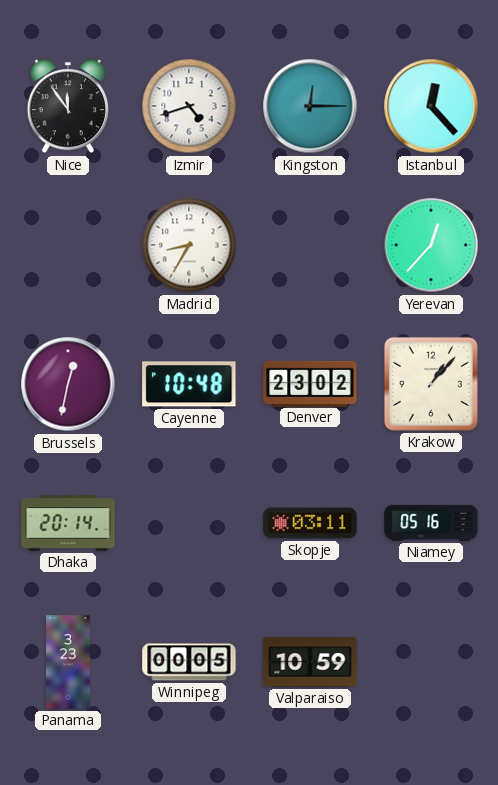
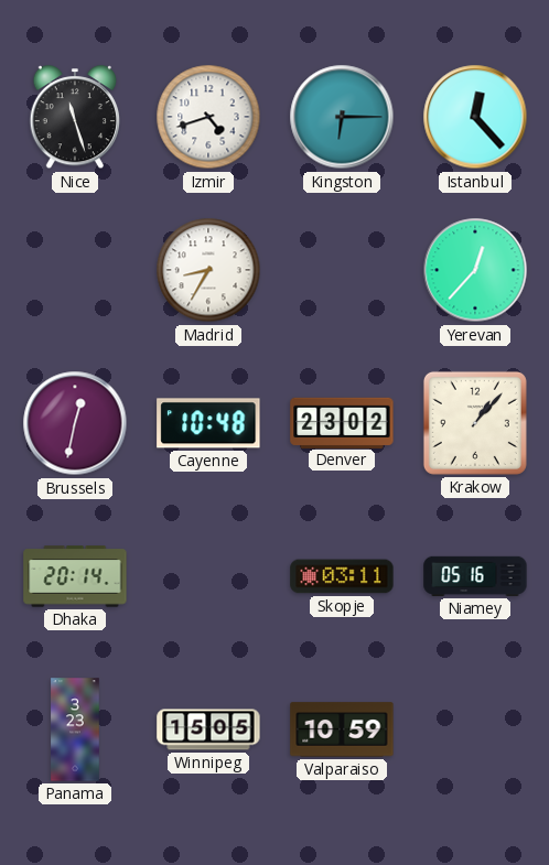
Nice: 11:54 -> 11:27
Kingston: 12:15 -> 6:15
Winnipeg: 00:05 -> 15:05
